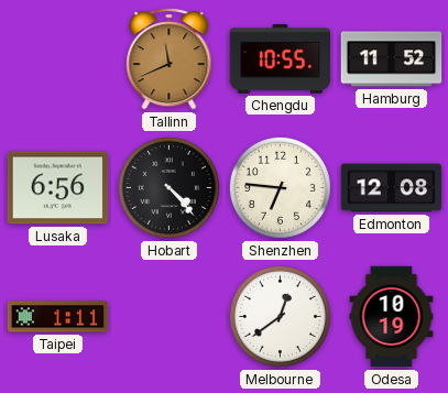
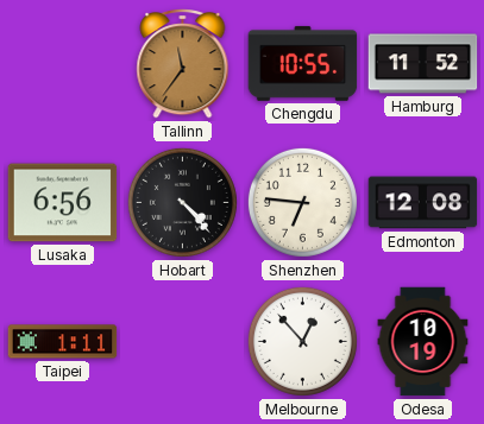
Tallinn: 11:41 -> 11:36
Melbourne: 12:39 -> 12:53
